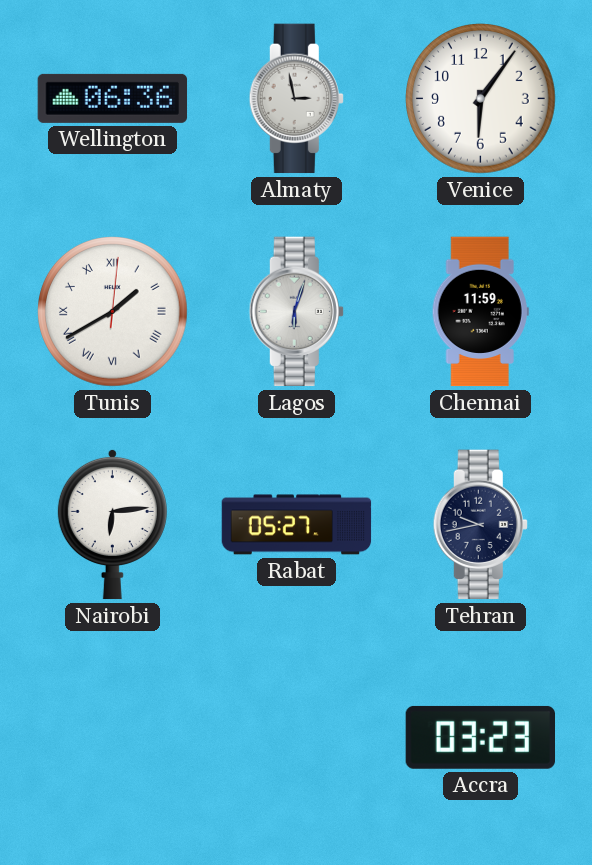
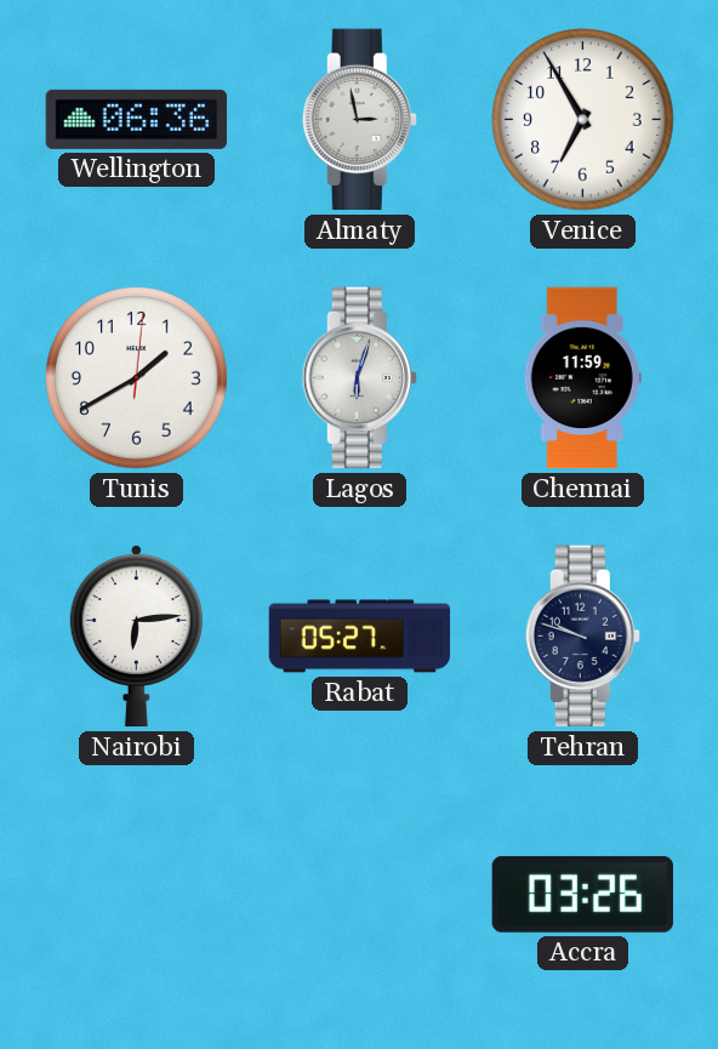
Venice: 6:06 -> 6:55
Tunis numerals: Roman -> Arabic
Tehran: 9:43 -> 9:48
Accra: 03:23 -> 03:26
